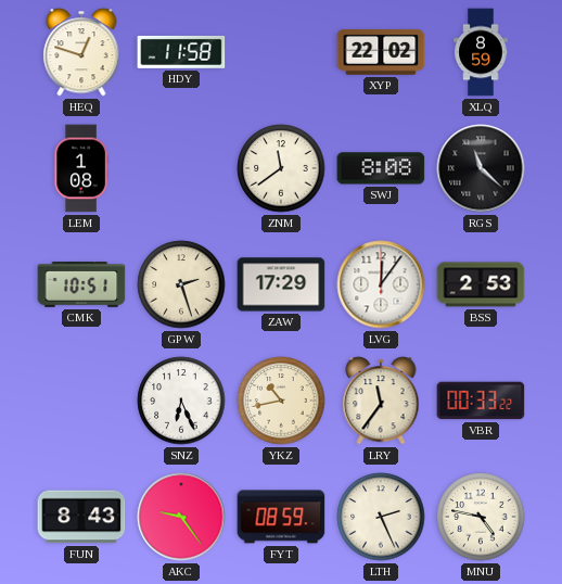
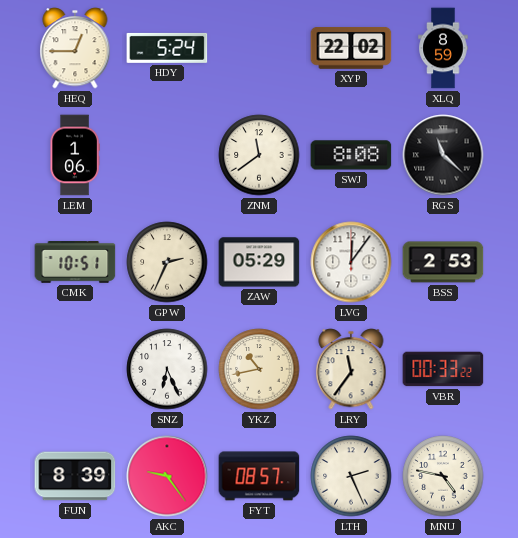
HEQ: 12:48 -> 12:45
HDY: 11:58 -> 5:24
LEM: 1:08 -> 1:06
GPW: 2:27 -> 2:34
ZAW: 17:29 -> 05:29
FUN: 8:43 -> 8:39
FYT: 08:59 -> 08:57
